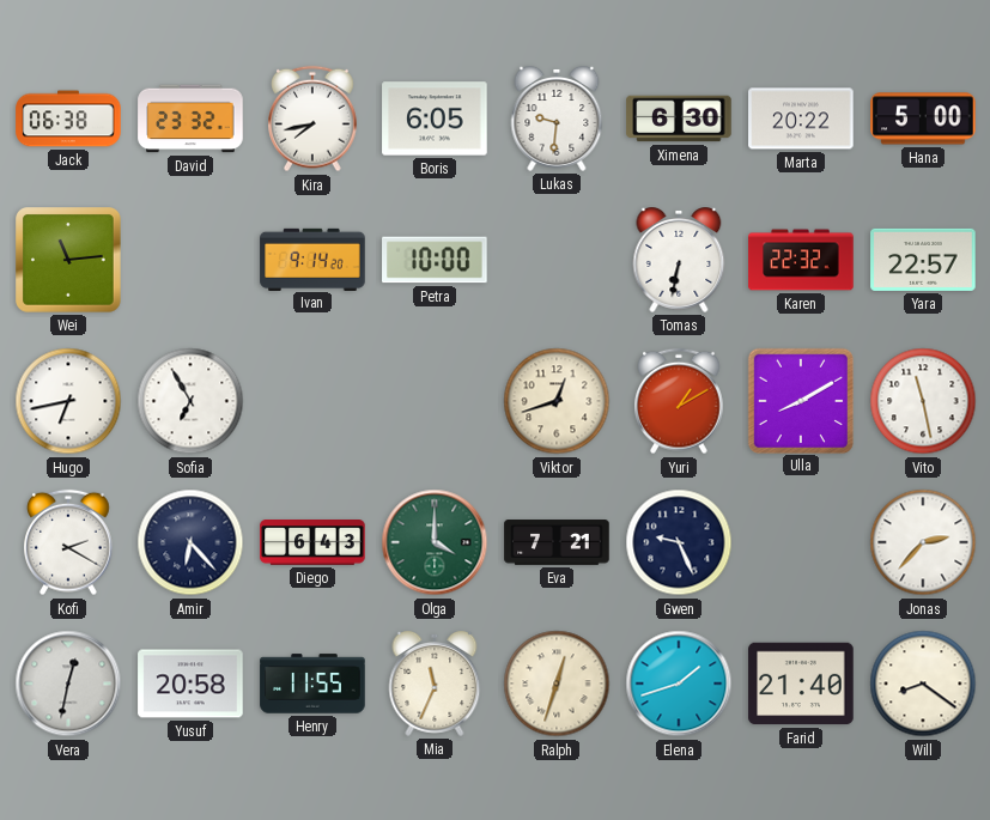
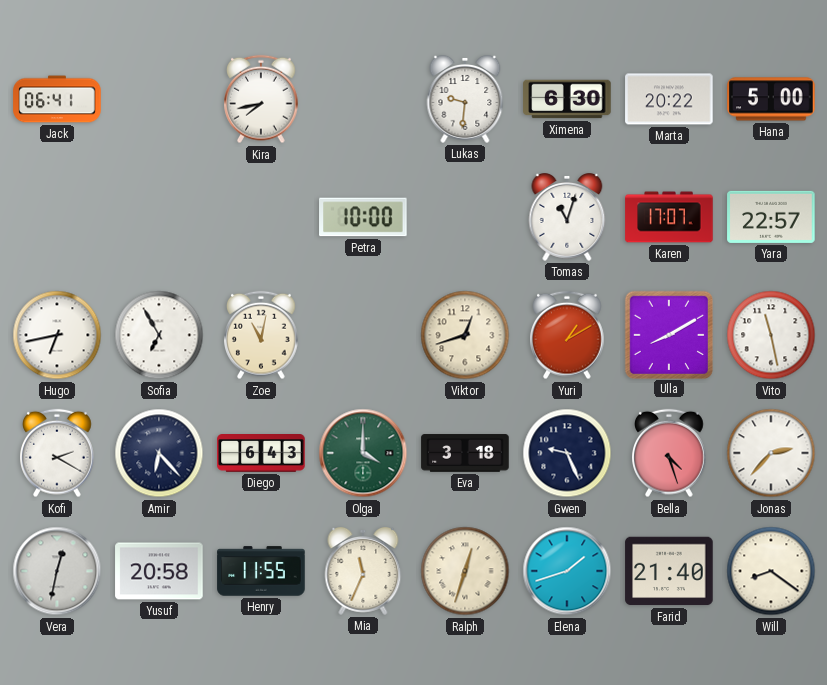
Jack: 06:38 -> 06:41
David: 23:32 -> none
Boris: 6:05 -> none
Wei: 11:14 -> none
Ivan: 9:14 -> none
Tomas: 6:32 -> 11:03
Karen: 22:32 -> 17:07
Zoe: none -> 11:02
Eva: 7:21 -> 3:18
Bella: none -> 4:27
